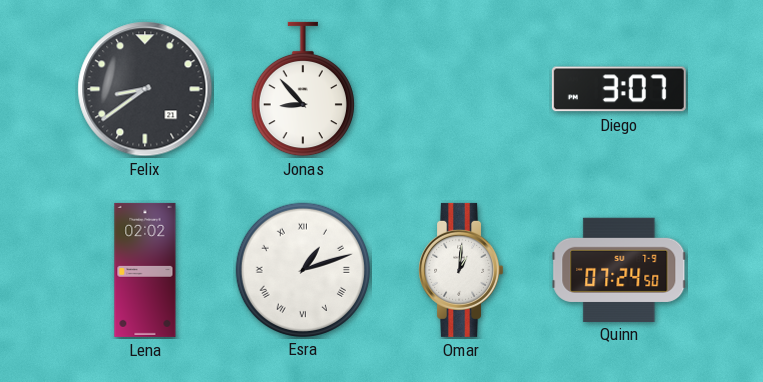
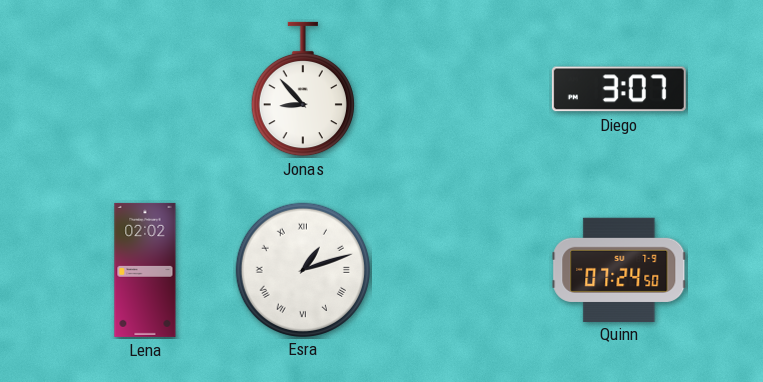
Felix: 8:39 -> none
Omar: 1:01 -> none
